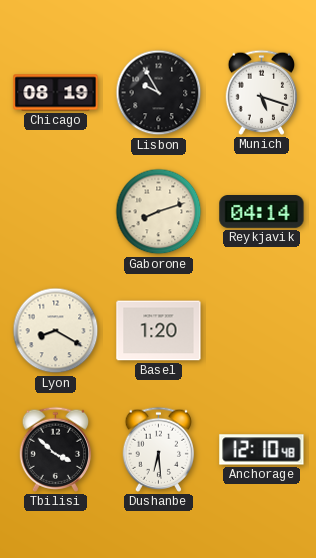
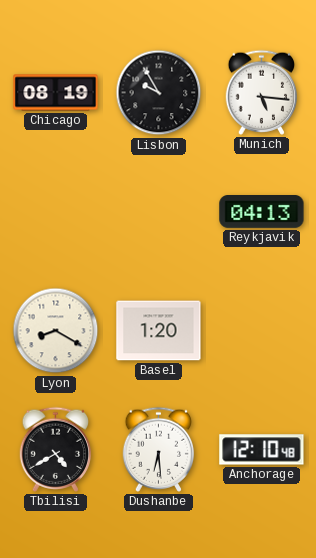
Munich: 5:18 -> 5:16
Gaborone: 8:12 -> none
Reykjavik: 04:14 -> 04:13
Tbilisi: 3:52 -> 4:40
